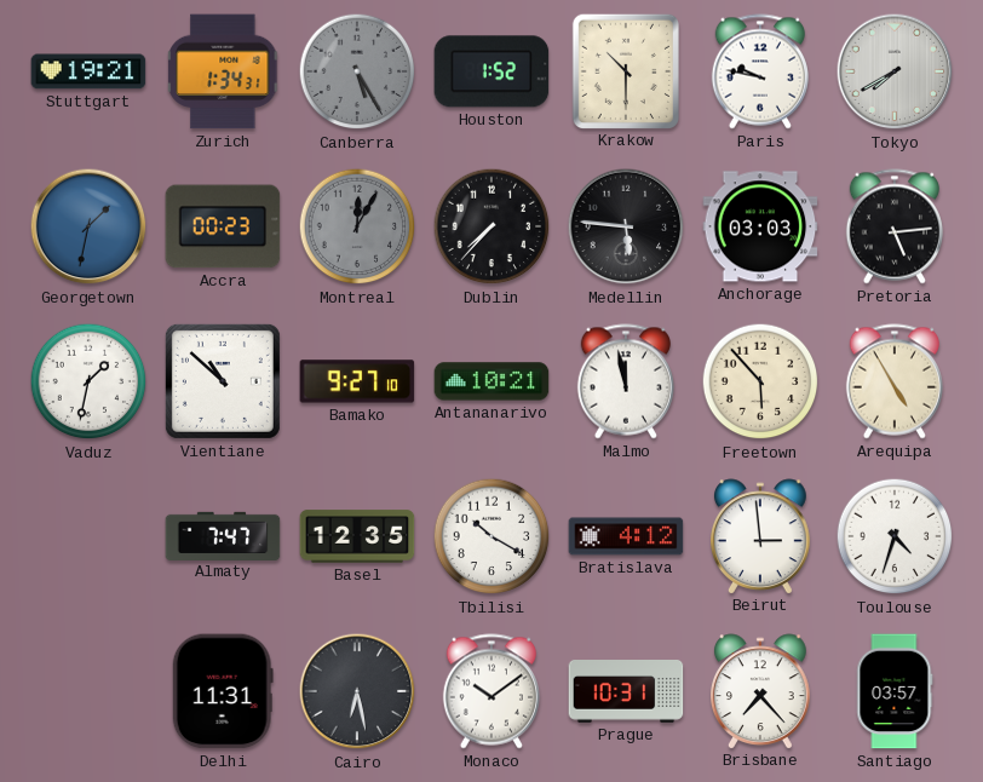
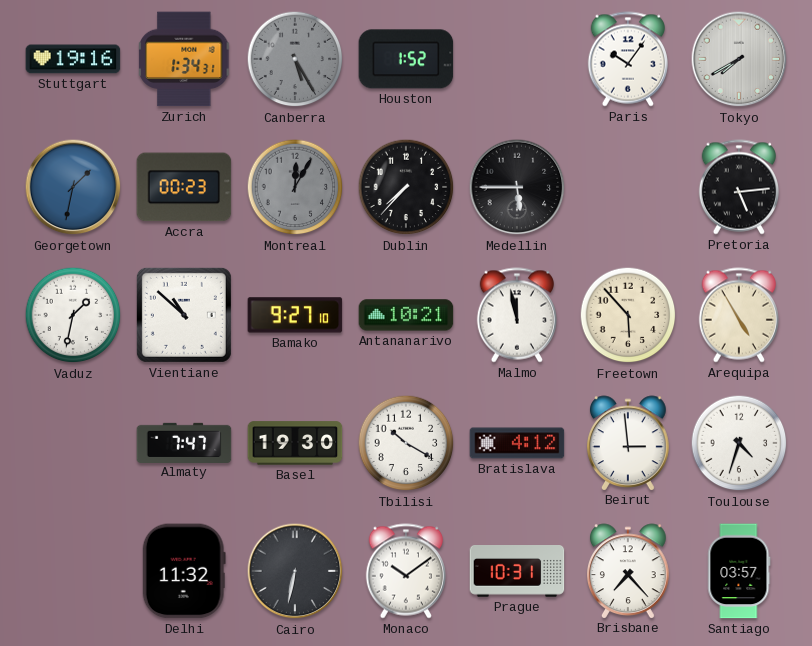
Stuttgart: 19:21 -> 19:16
Krakow: 10:30 -> none
Paris: 9:47 -> 10:06
Medellin: 5:46 -> 5:45
Anchorage: 03:03 -> none
Basel: 12:35 -> 19:30
Delhi: 11:31 -> 11:32
Cairo: 6:28 -> 6:32
